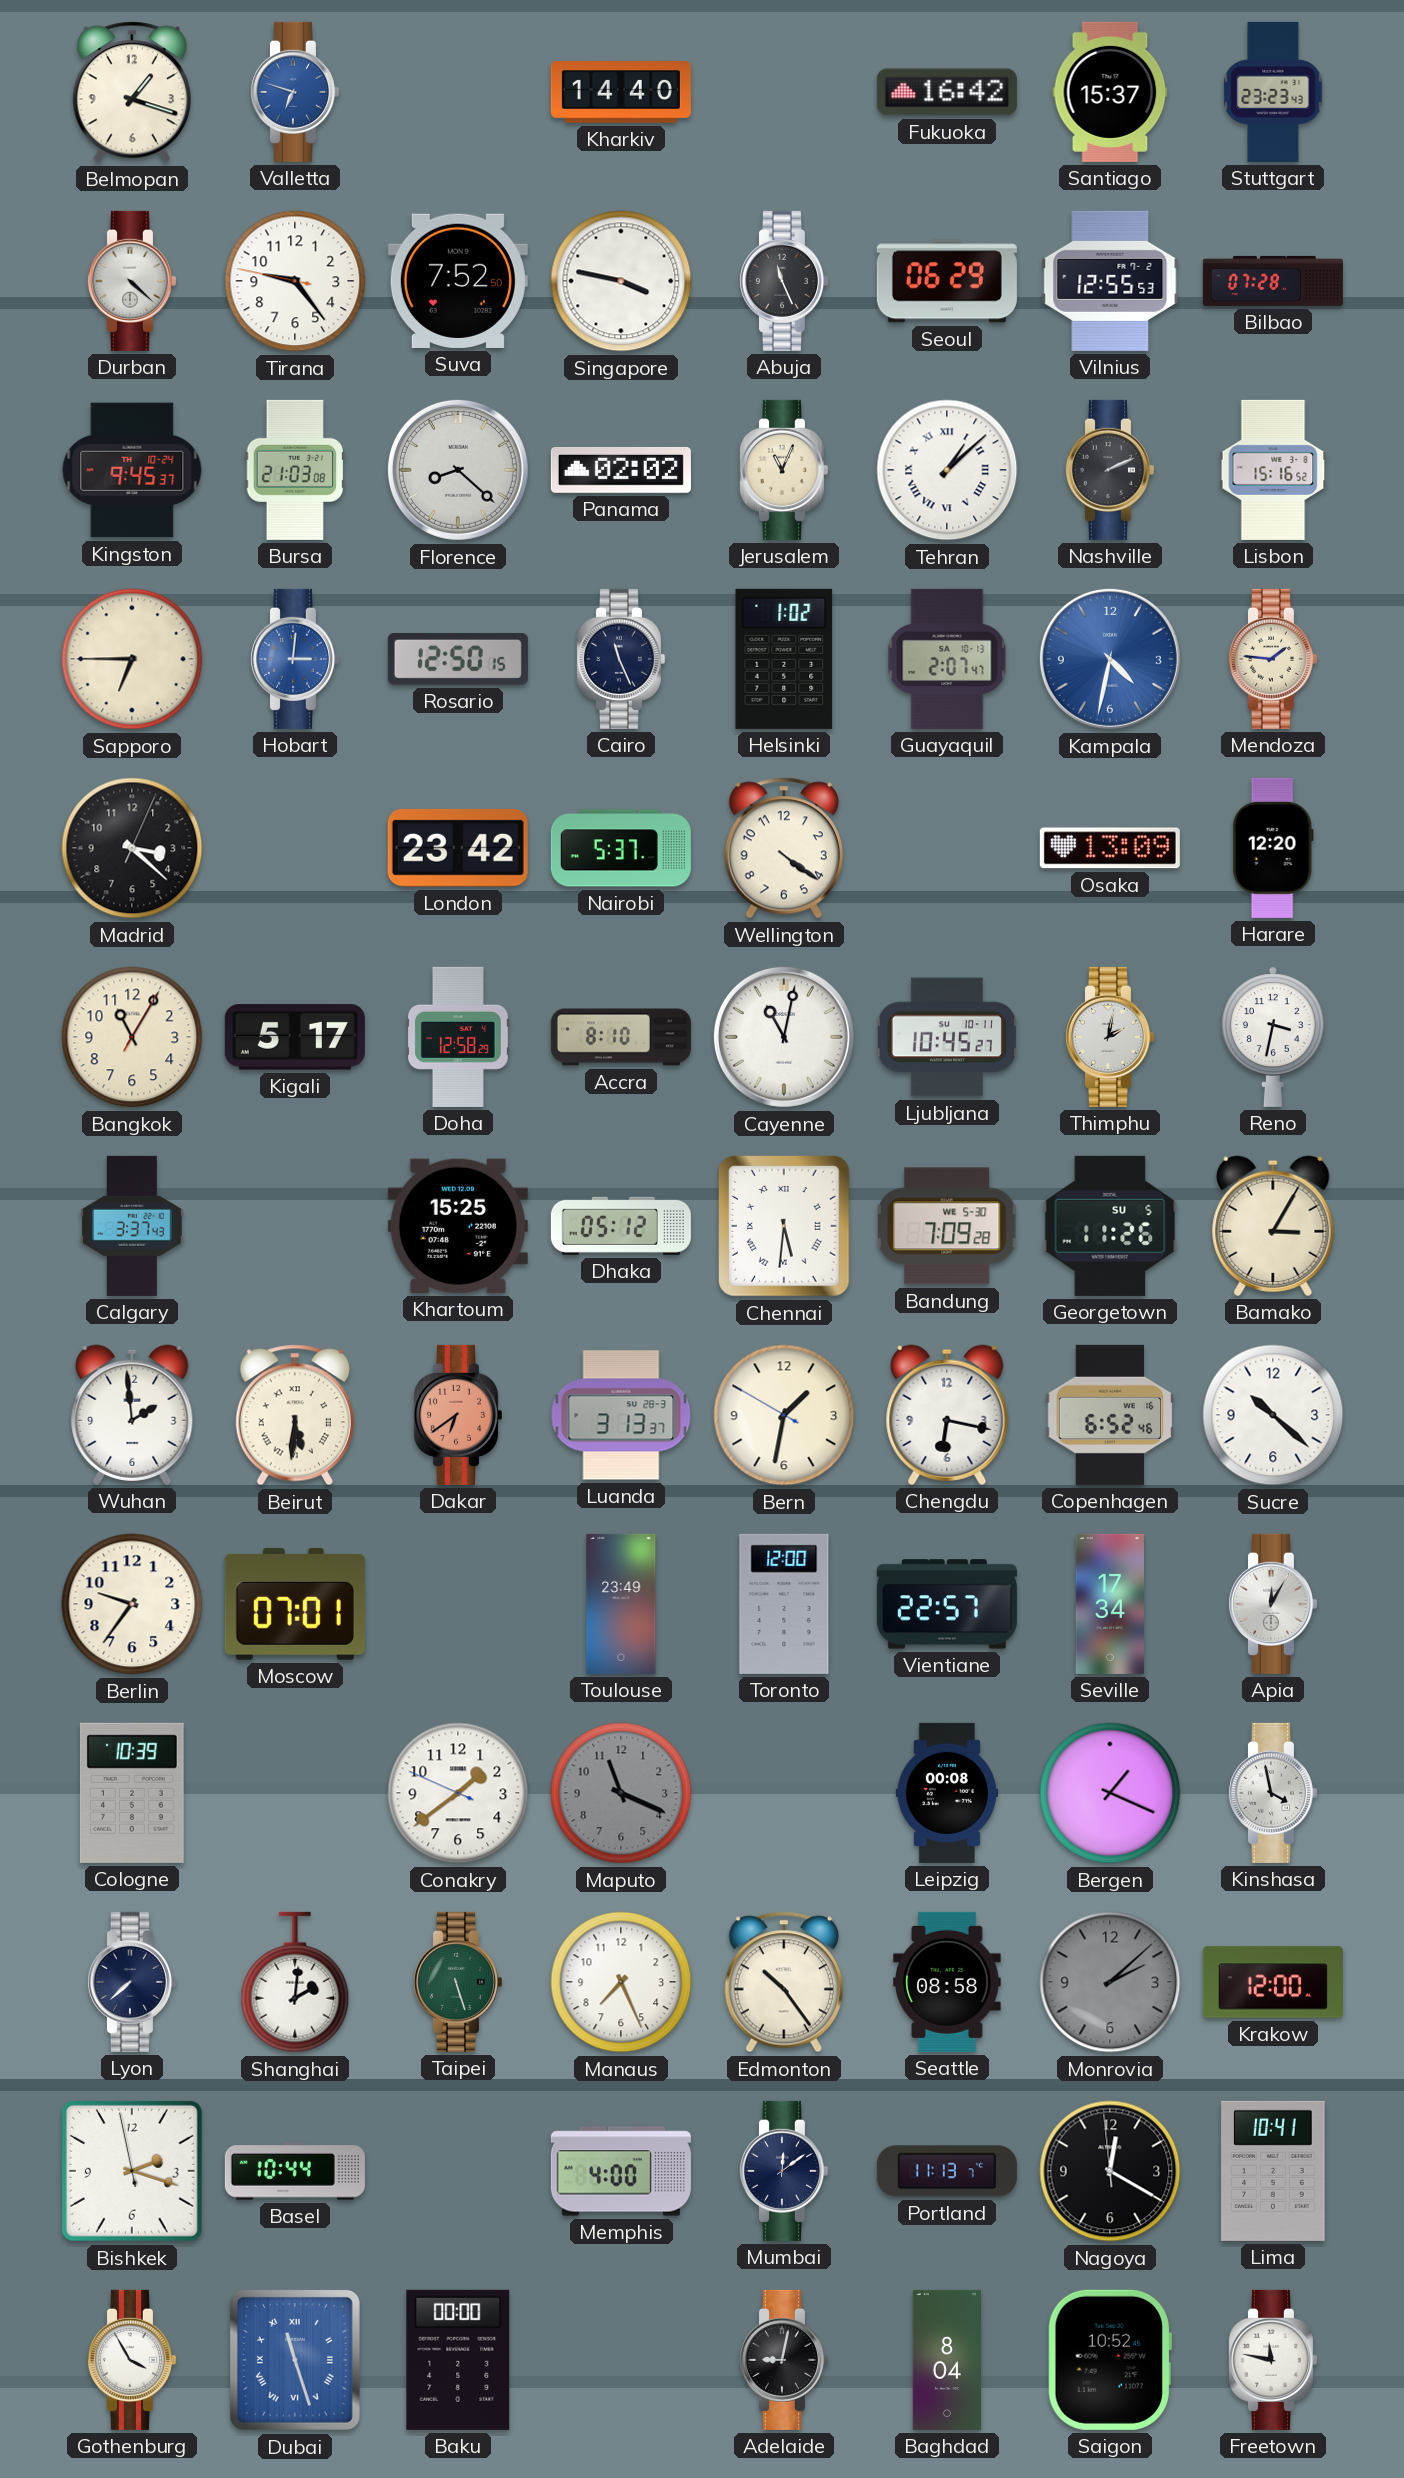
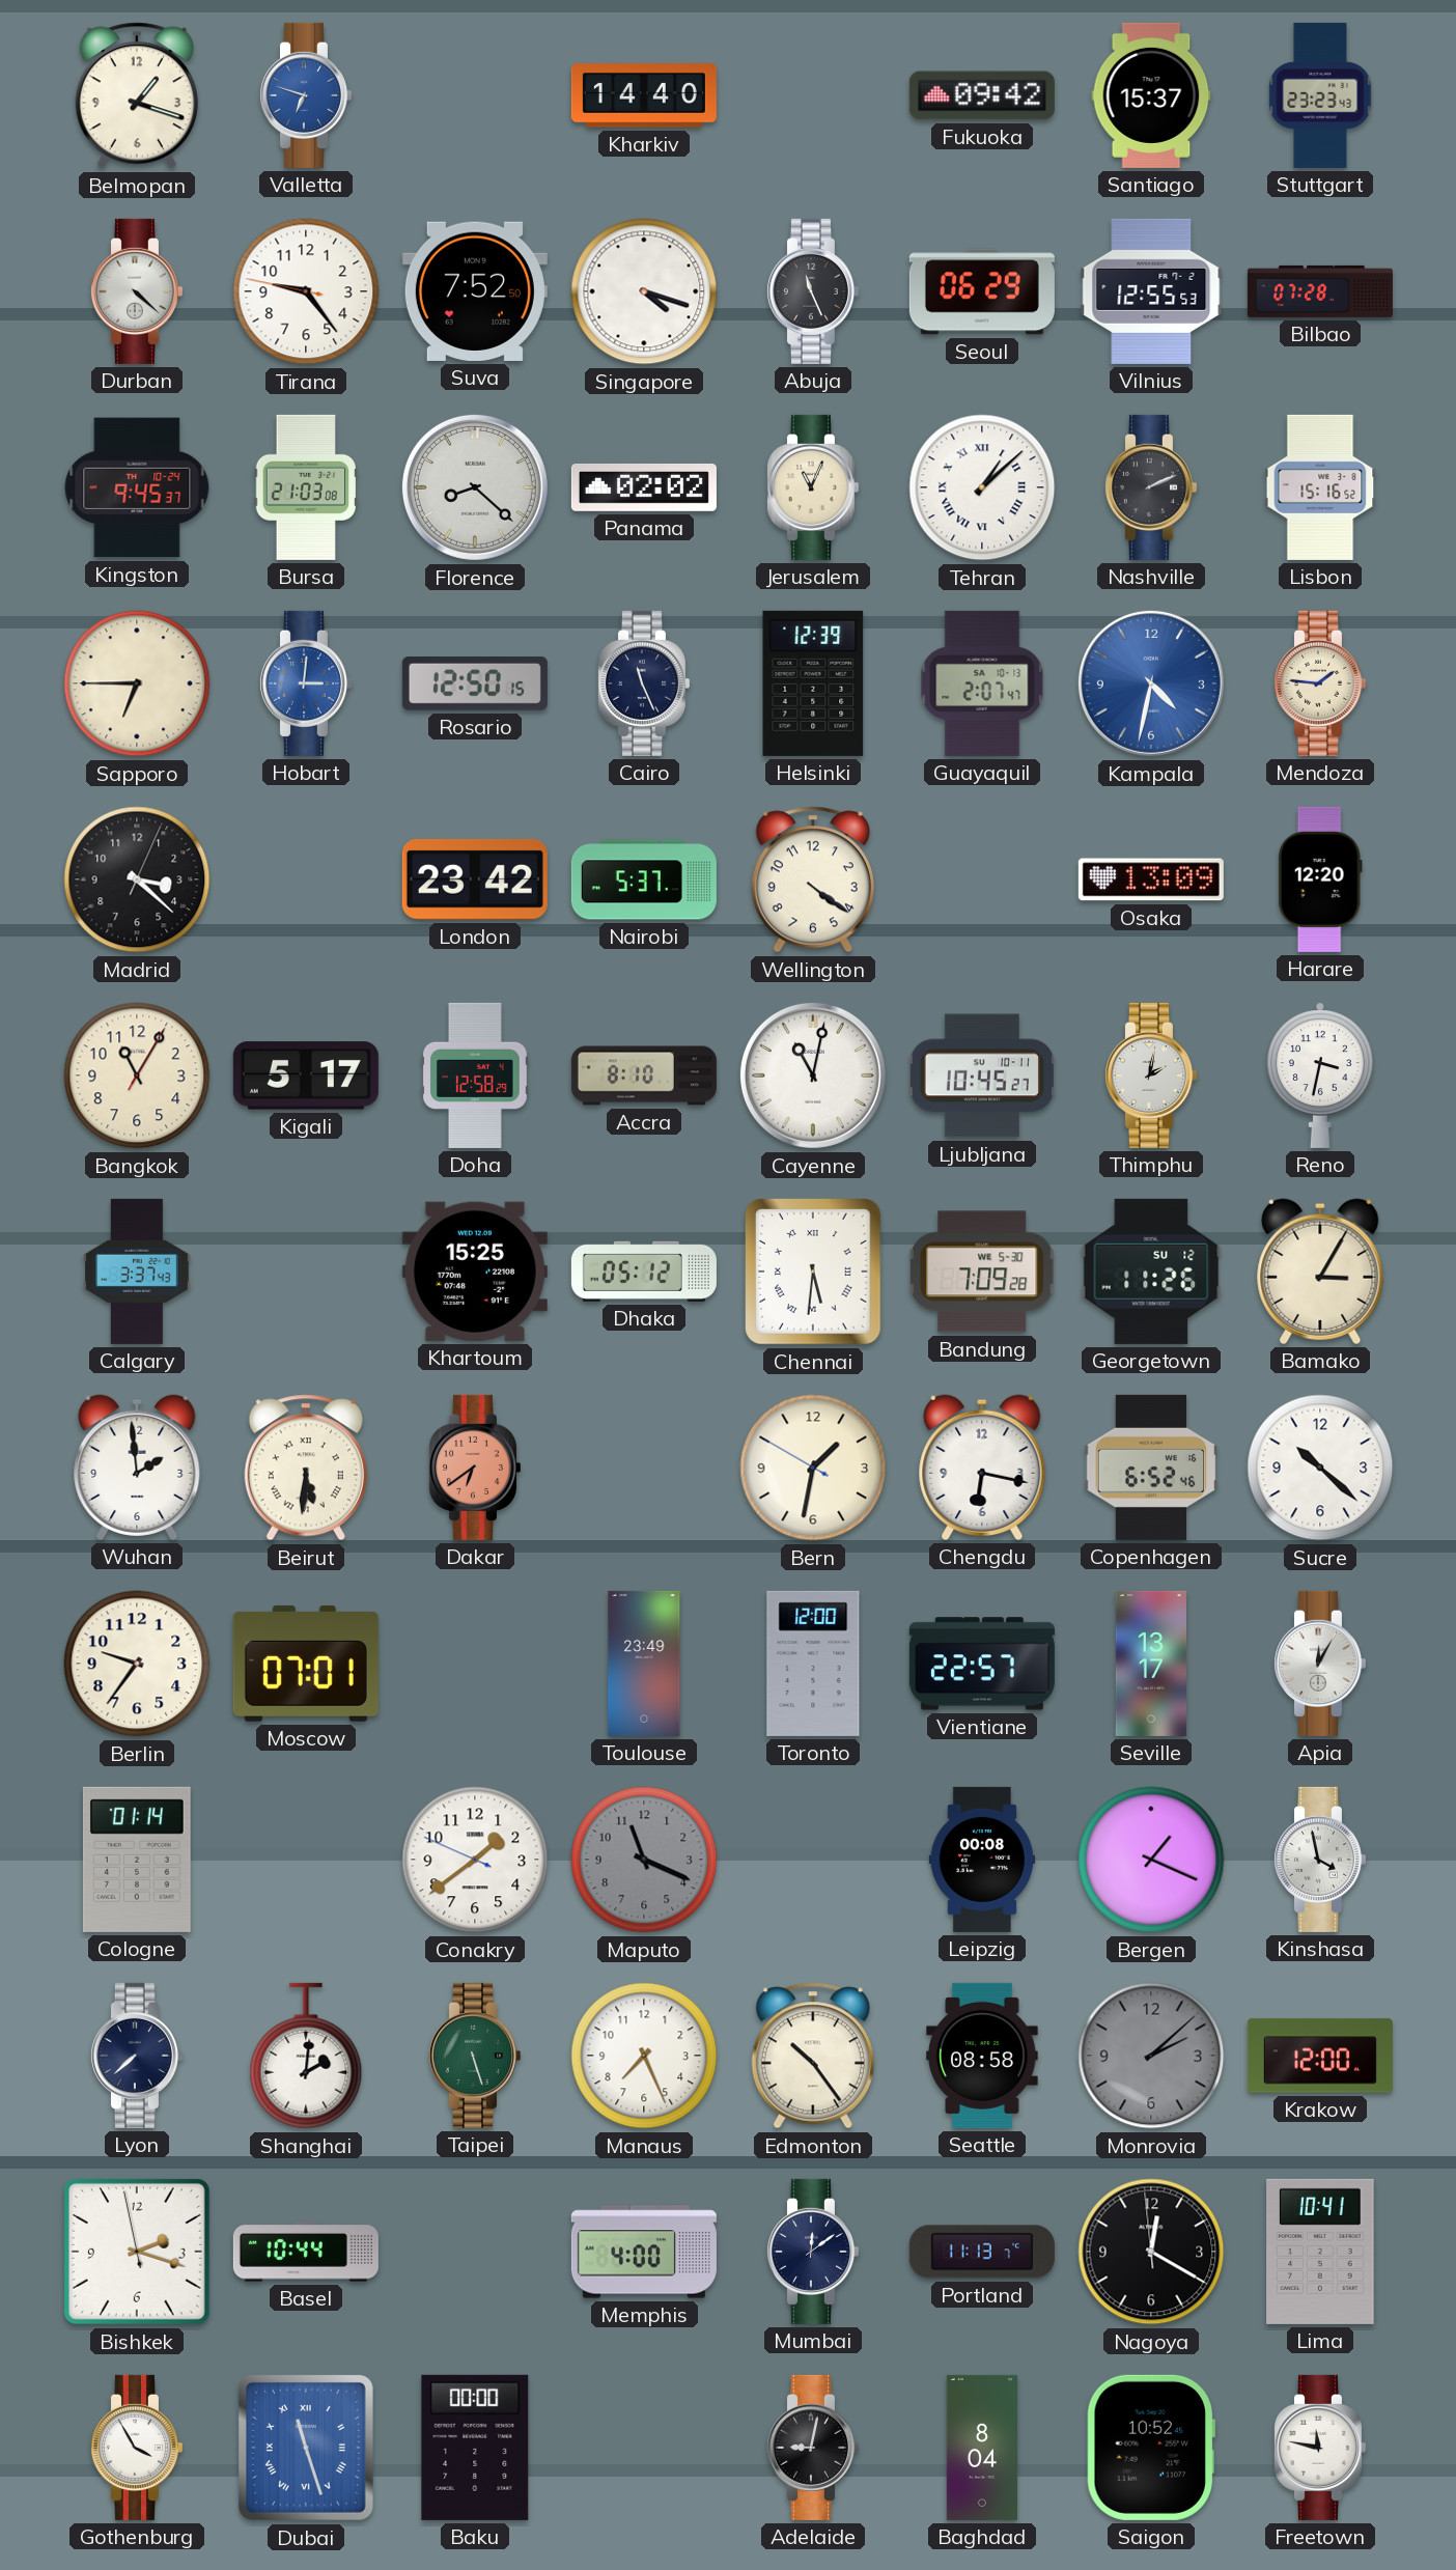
Fukuoka: 16:42 -> 09:42
Singapore: 3:47 -> 4:18
Helsinki: 1:02 -> 12:39
Georgetown date: SU 5 -> SU 12
Luanda: 3:13 -> none
Seville: 17:34 -> 13:17
Cologne: 10:39 -> 01:14
